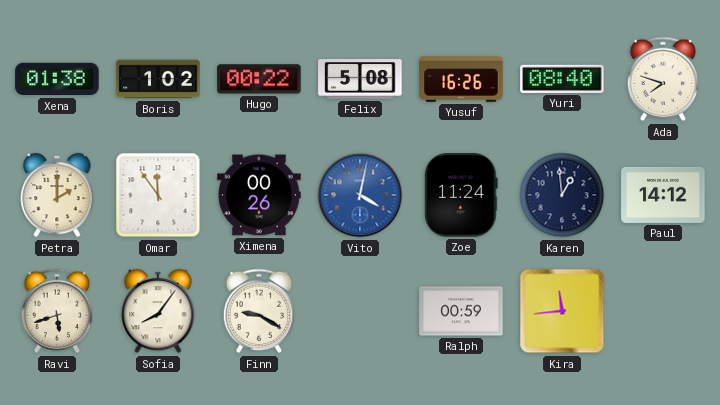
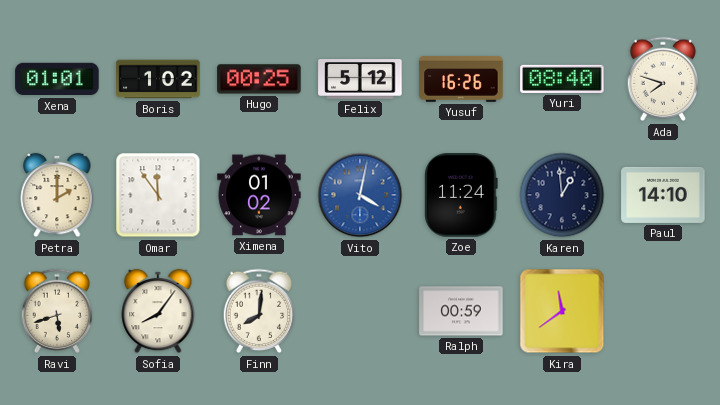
Xena: 01:38 -> 01:01
Hugo: 00:22 -> 00:25
Felix: 5:08 -> 5:12
Ximena: 00:26 -> 01:02
Paul: 14:12 -> 14:10
Finn: 9:20 -> 8:01
Kira: 11:44 -> 11:39
